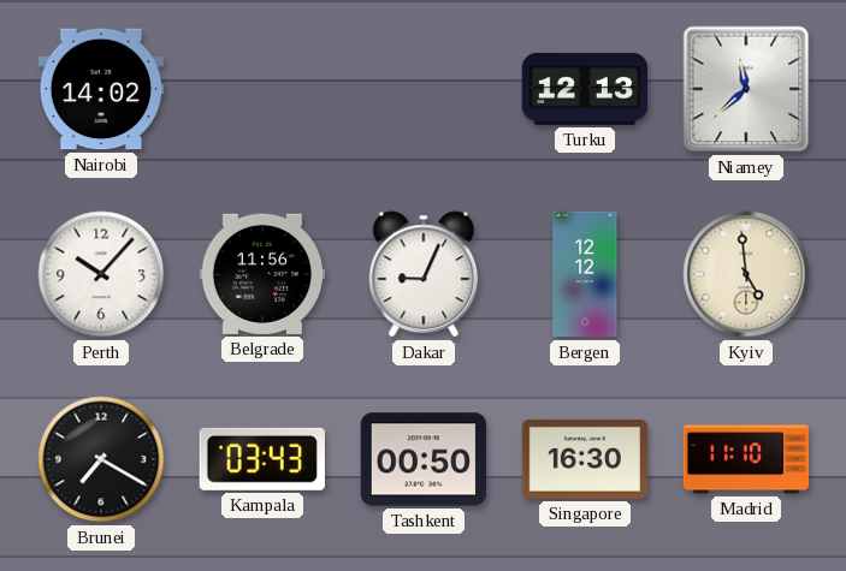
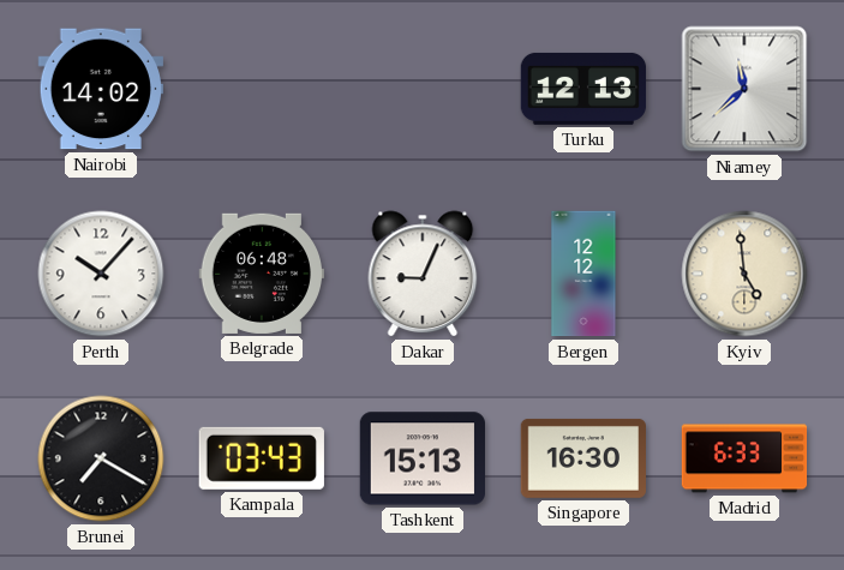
Belgrade: 11:56 -> 06:48
Tashkent: 00:50 -> 15:13
Madrid: 11:10 -> 6:33
